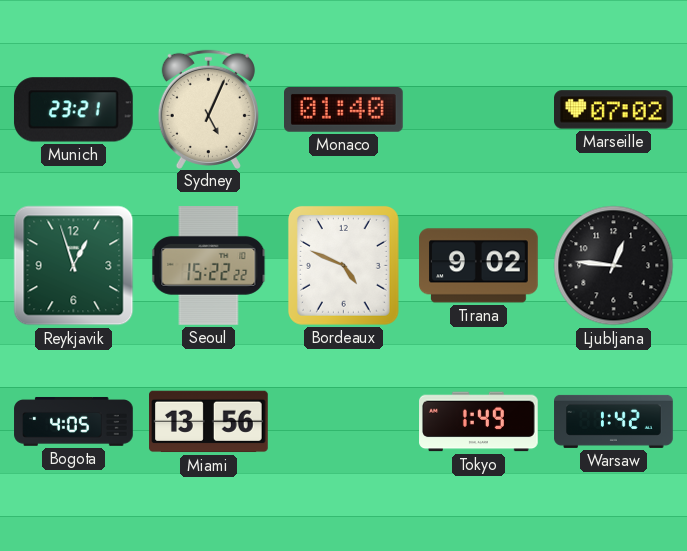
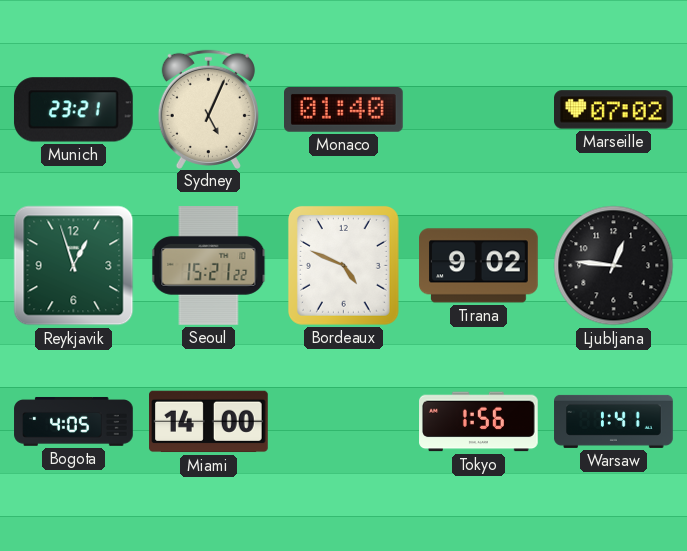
Seoul: 15:22 -> 15:21
Miami: 13:56 -> 14:00
Tokyo: 1:49 -> 1:56
Warsaw: 1:42 -> 1:41
